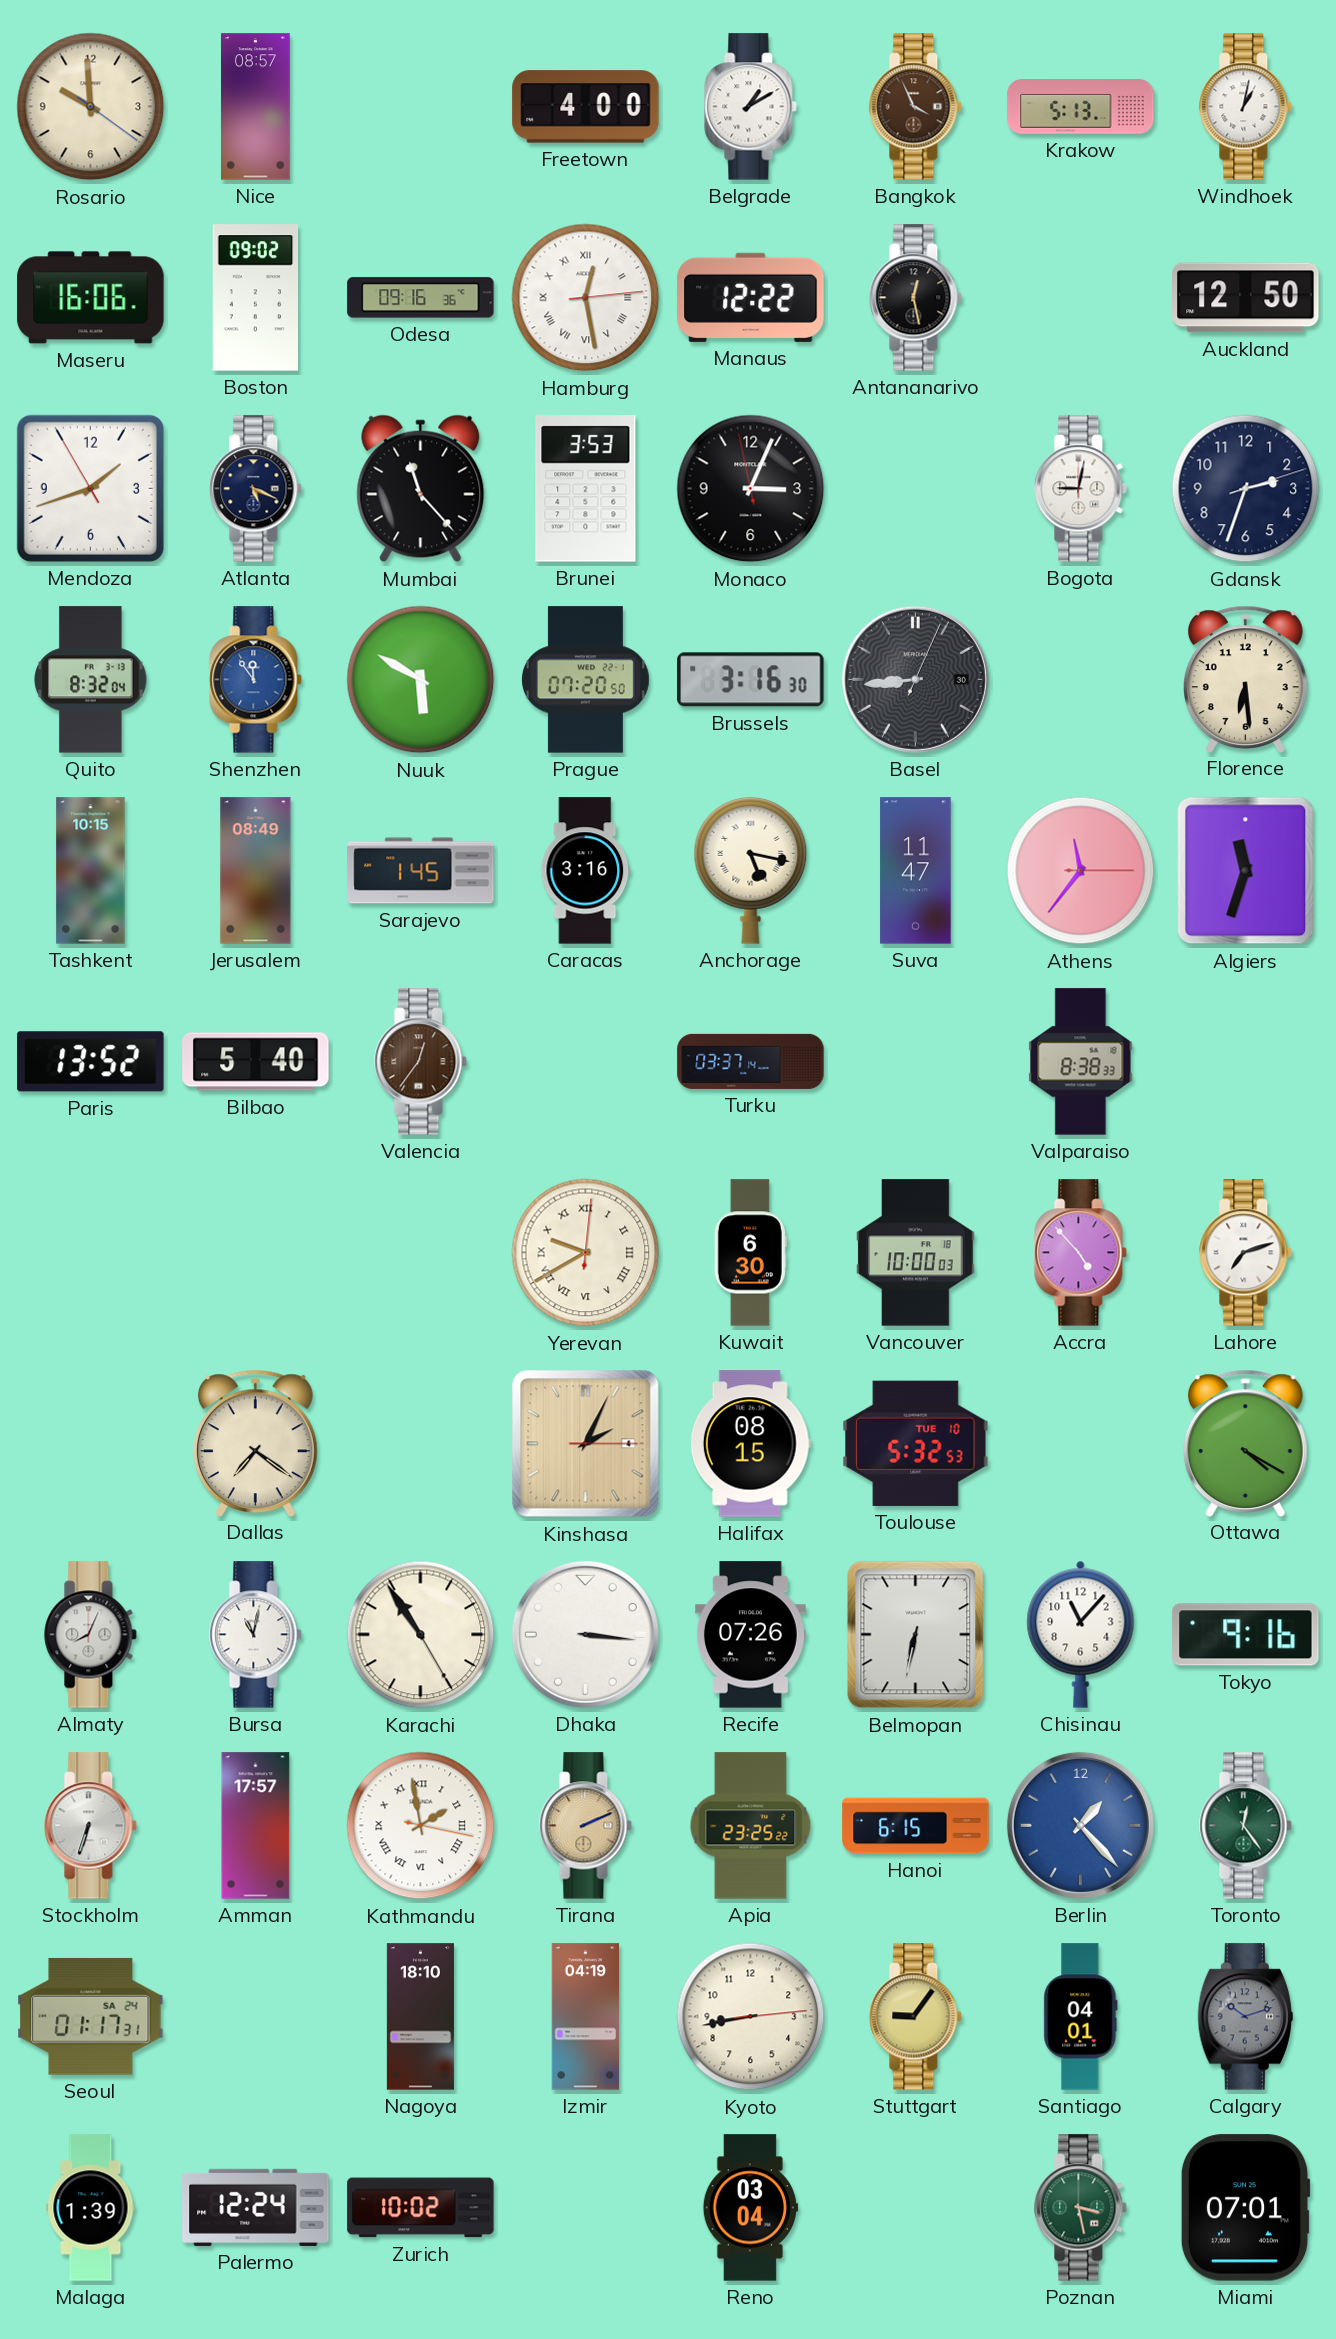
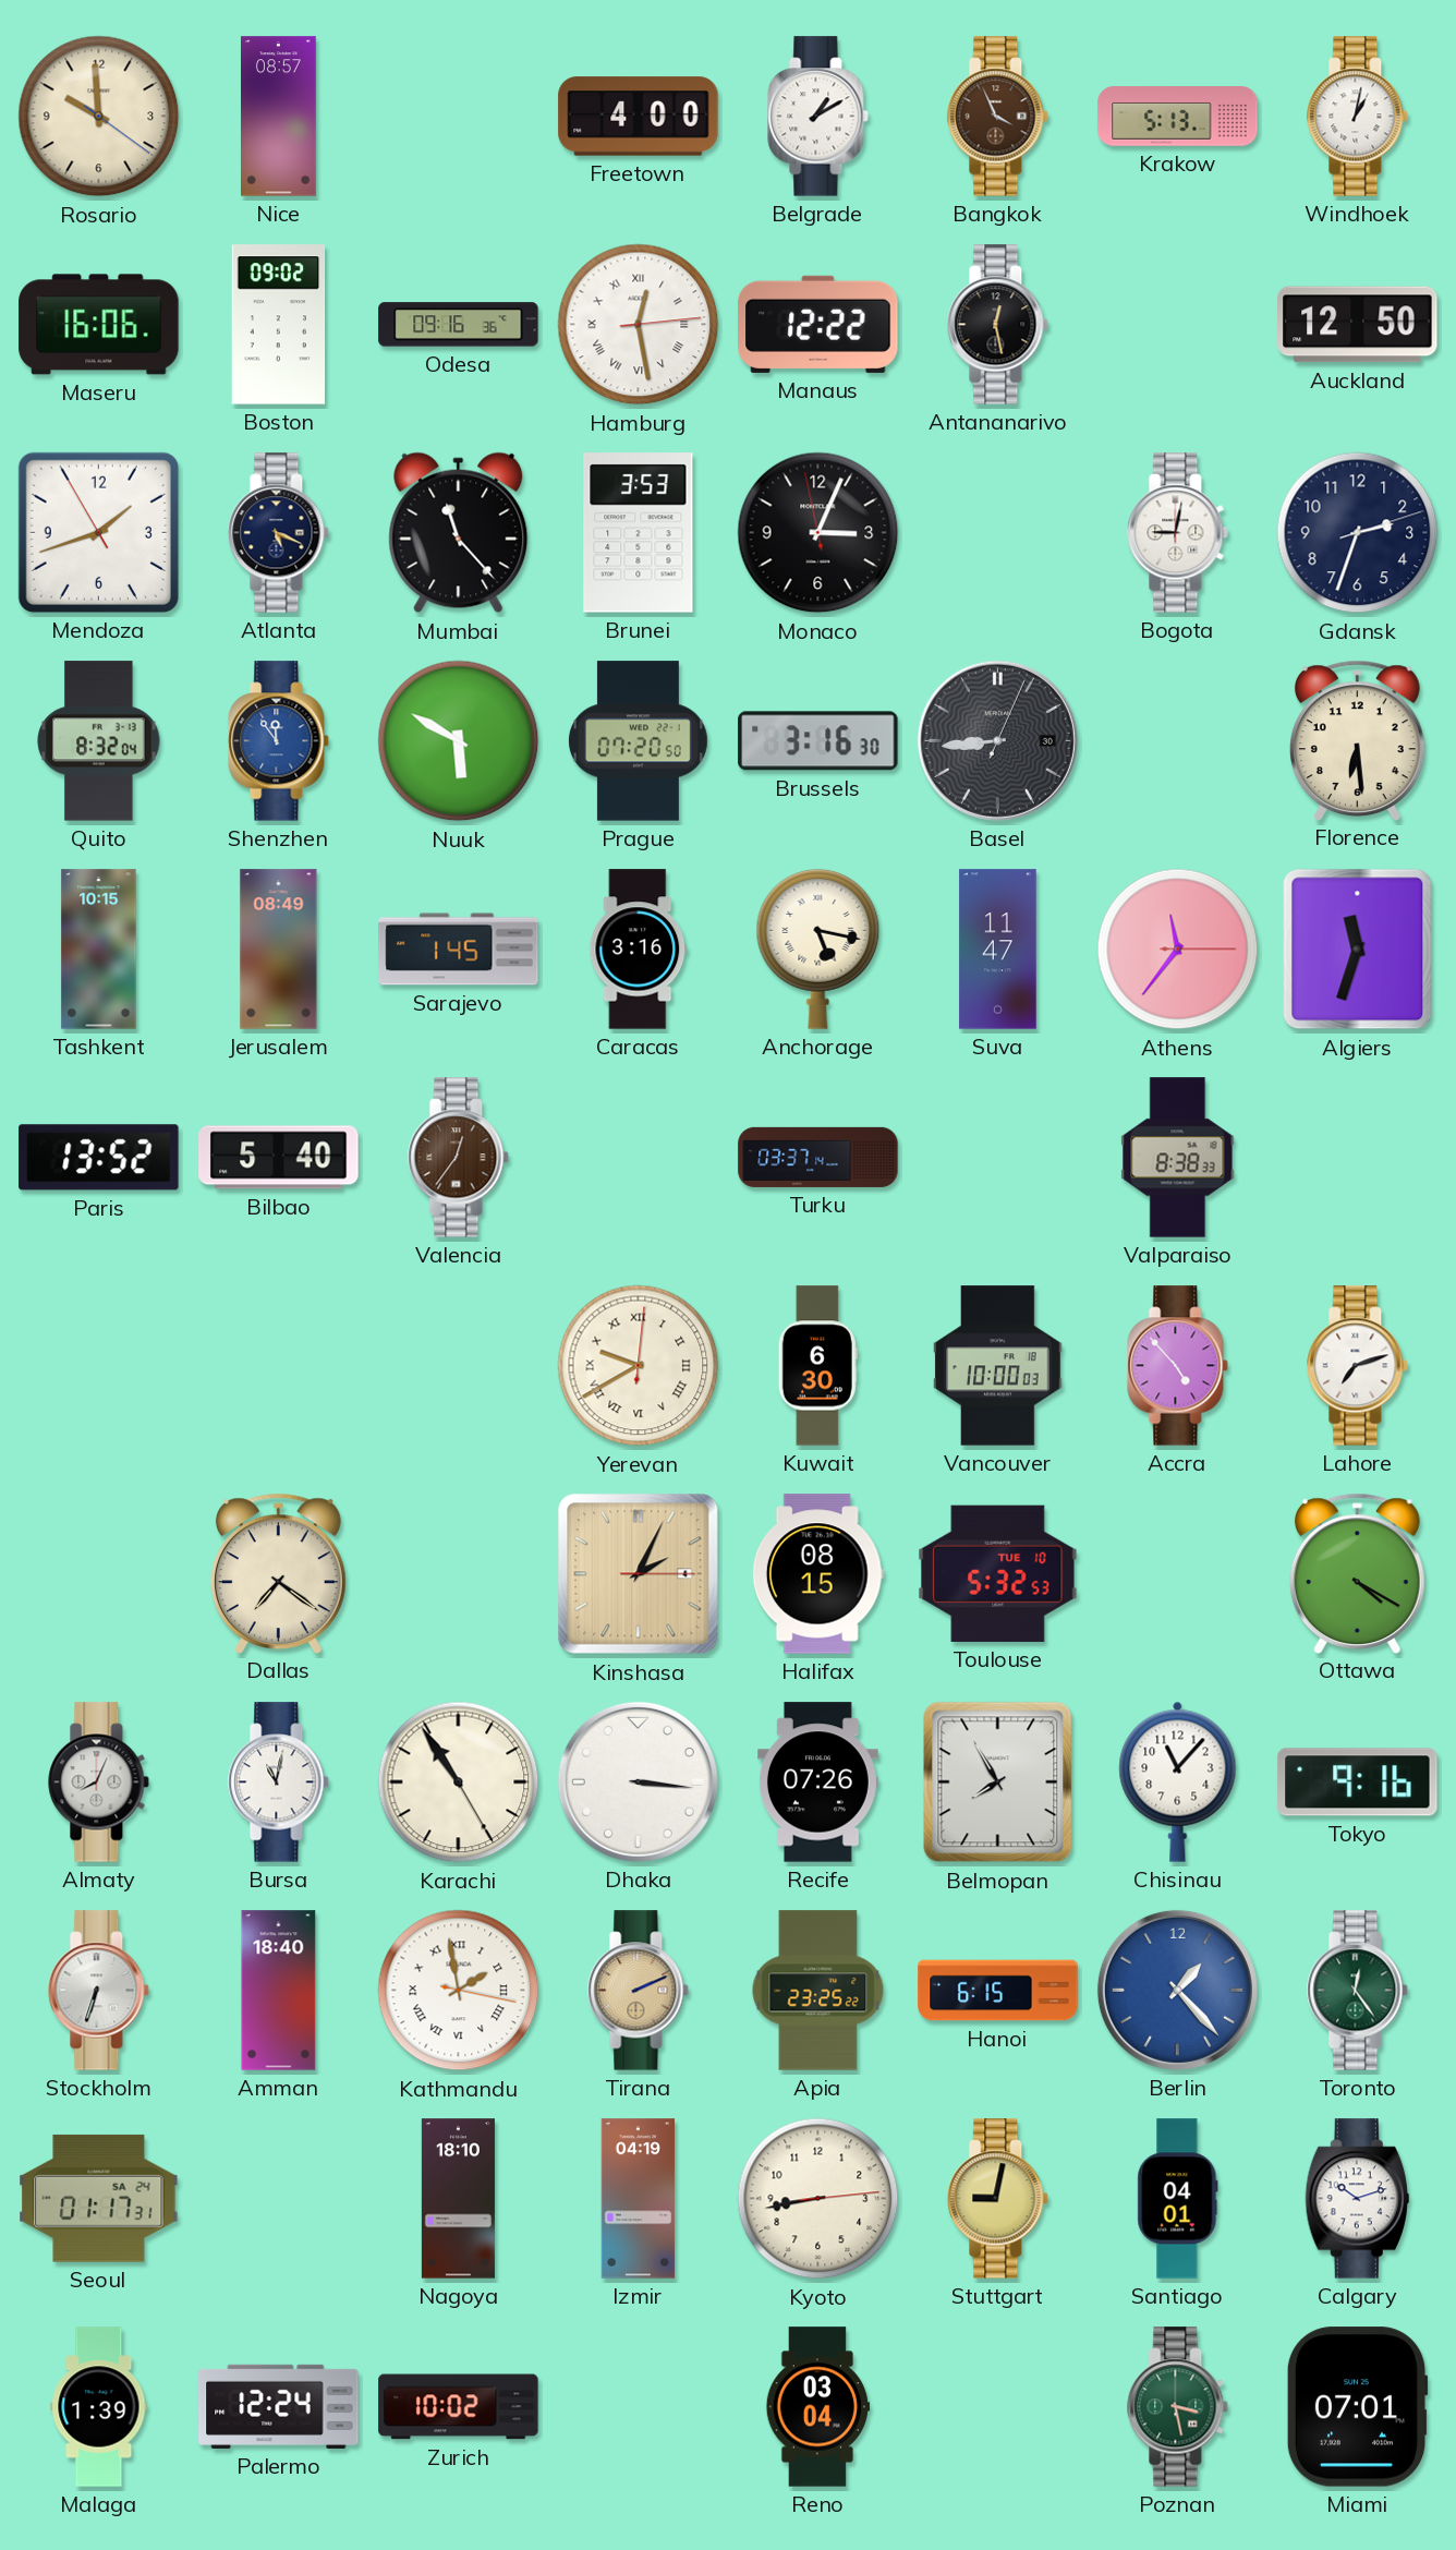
Belmopan: 6:32 -> 7:55
Amman: 17:57 -> 18:40
Stuttgart: 9:06 -> 9:02
Calgary dial: grey -> white
